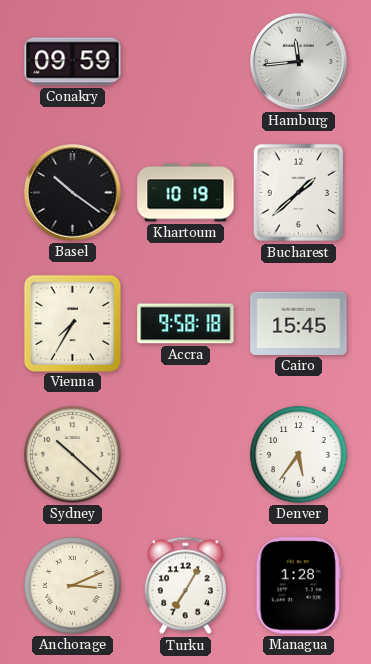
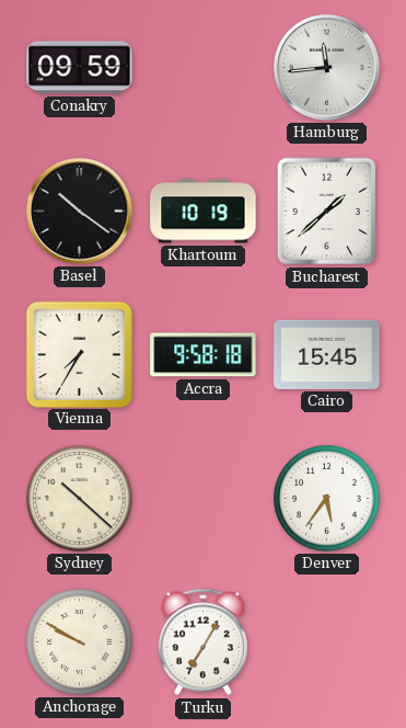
Anchorage: 3:11 -> 9:50
Managua: 1:28 -> none
